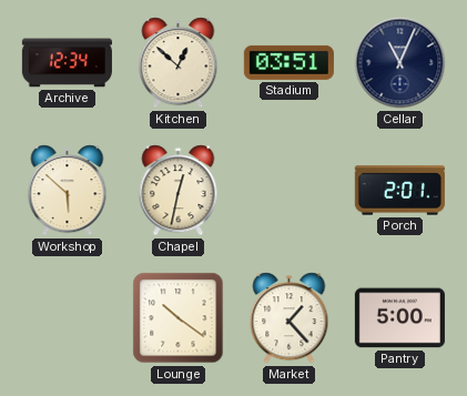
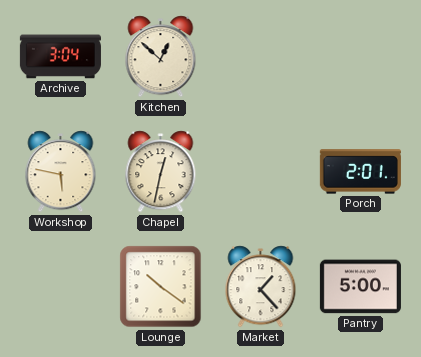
Archive: 12:34 -> 3:04
Stadium: 03:51 -> none
Cellar: 11:04 -> none
Workshop: 5:52 -> 5:47
